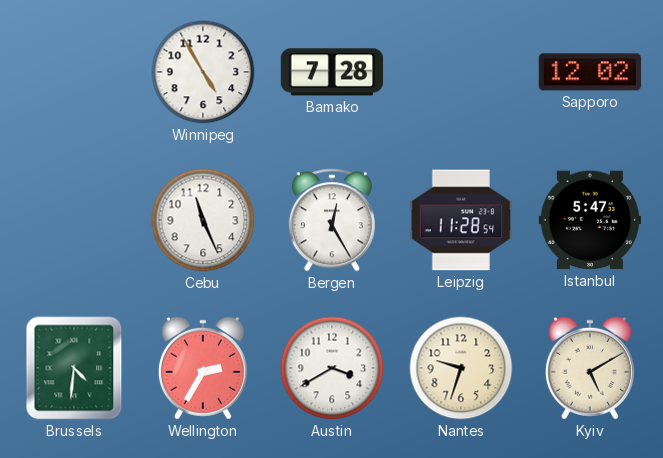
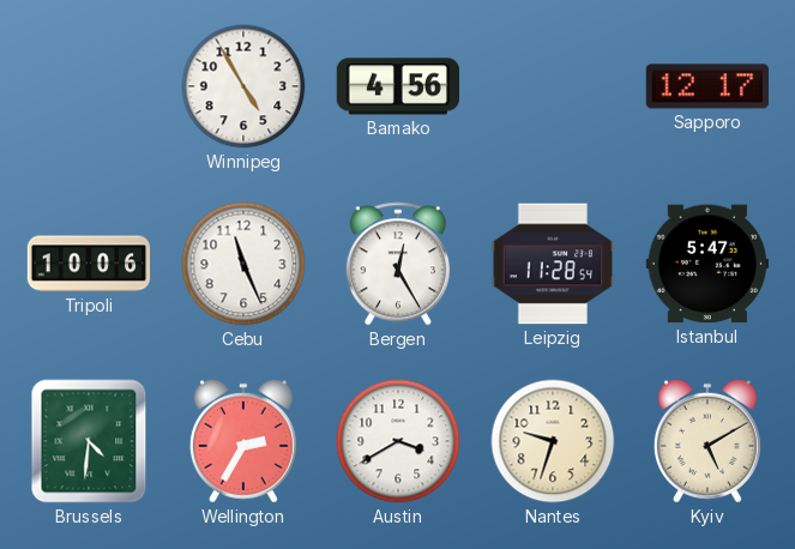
Bamako: 7:28 -> 4:56
Sapporo: 12:02 -> 12:17
Tripoli: none -> 10:06
